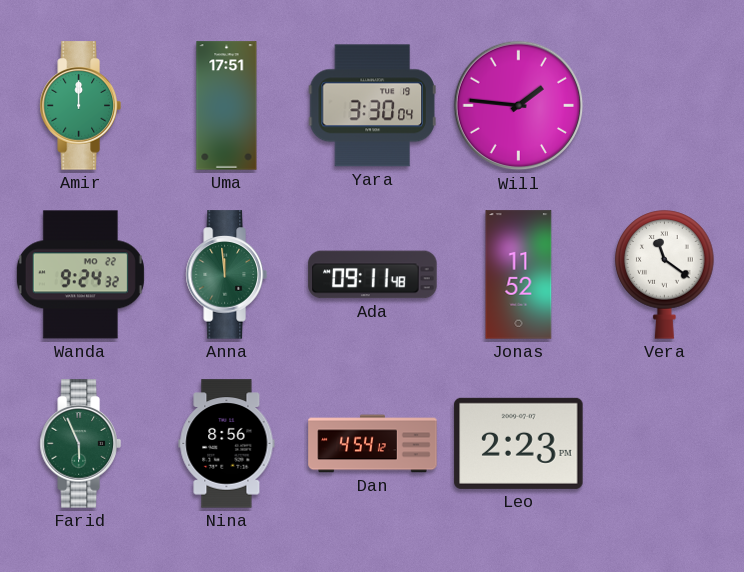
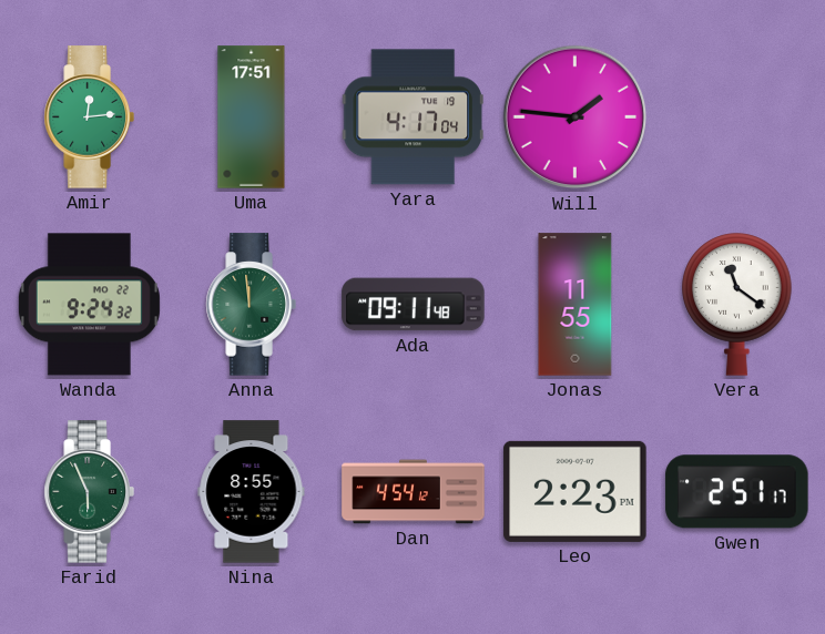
Amir: 12:00 -> 12:14
Yara: 3:30 -> 4:17
Jonas: 11:52 -> 11:55
Nina: 8:56 -> 8:55
Gwen: none -> 2:51
